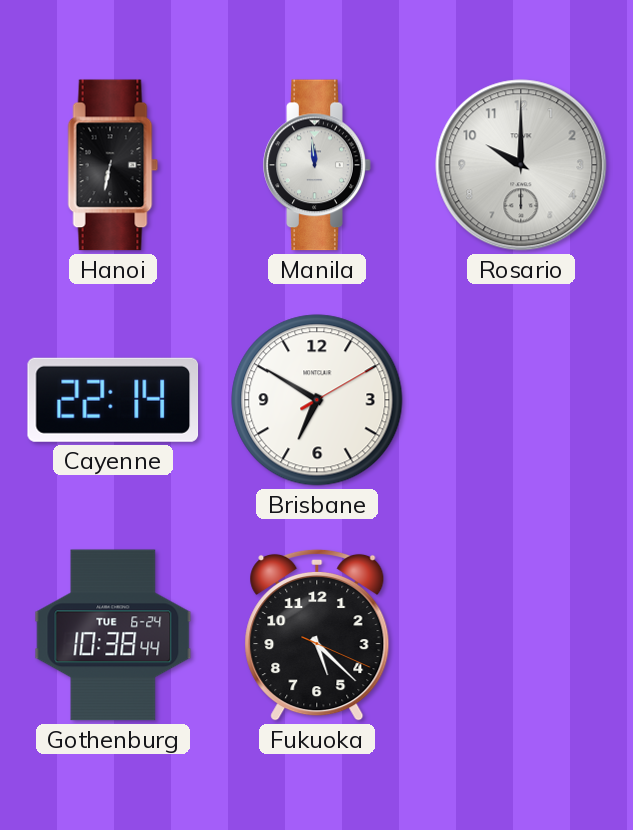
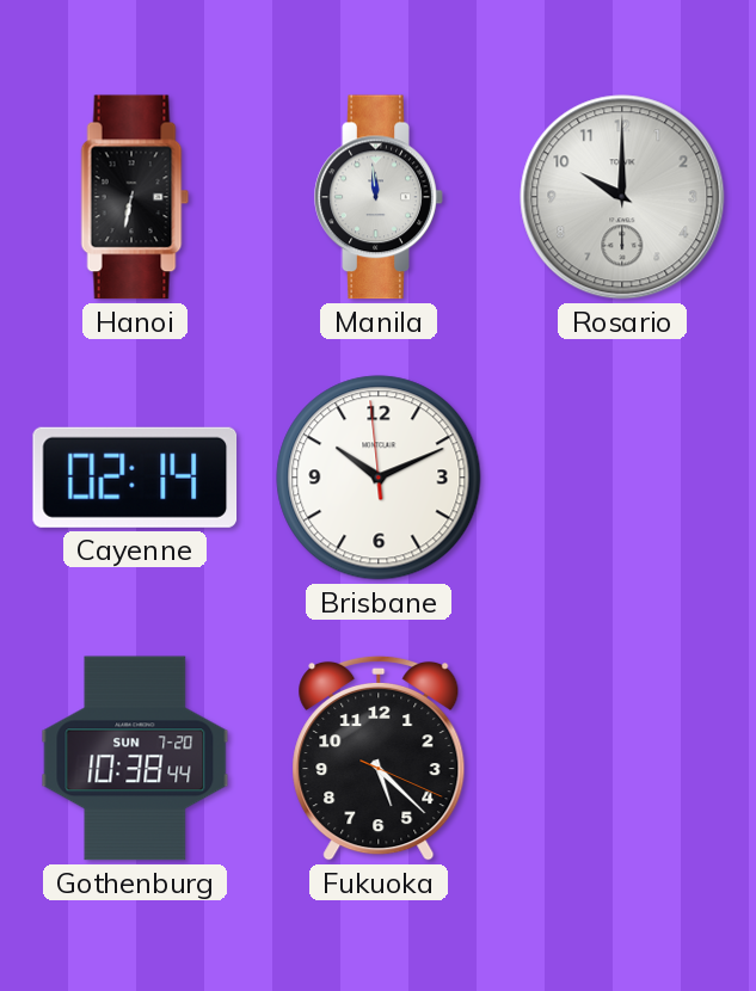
Cayenne: 22:14 -> 02:14
Brisbane: 6:50 -> 10:10
Gothenburg date: TUE 6-24 -> SUN 7-20
